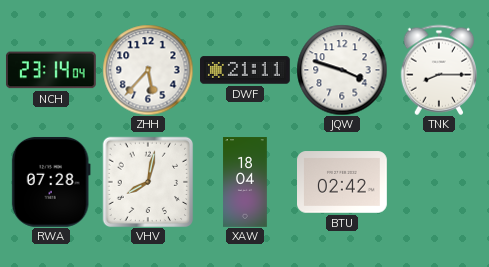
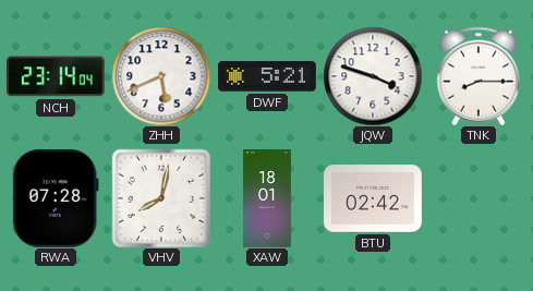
ZHH: 5:37 -> 5:41
DWF: 21:11 -> 5:21
XAW: 18:04 -> 18:01
